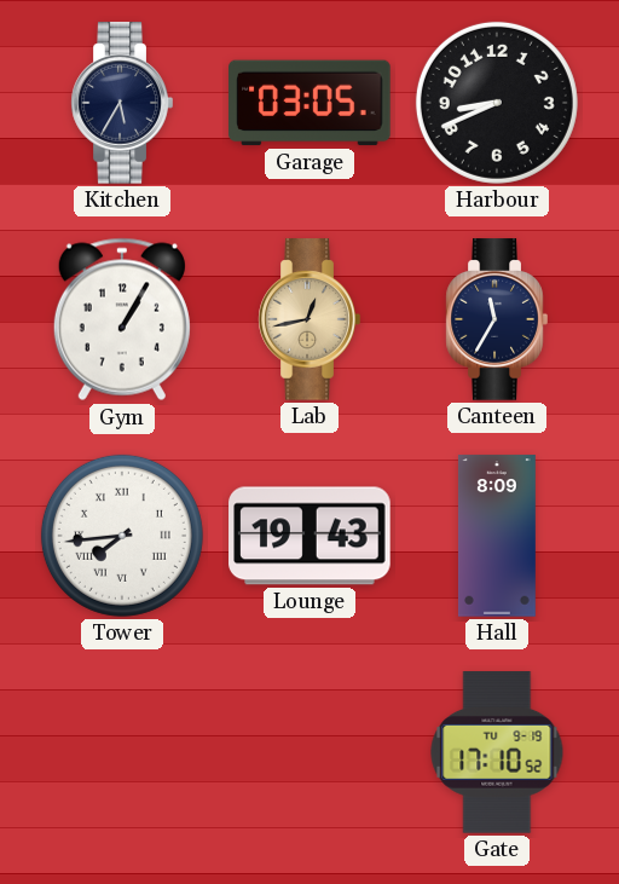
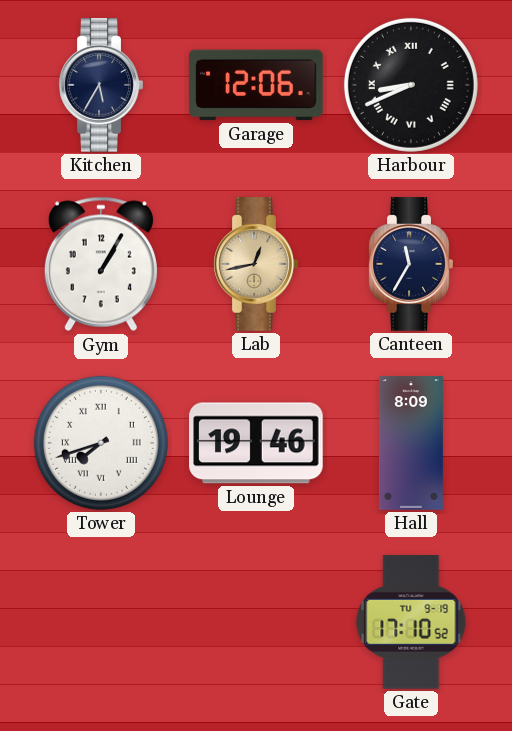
Garage: 03:05 -> 12:06
Harbour numerals: Arabic -> Roman
Tower: 7:44 -> 7:42
Lounge: 19:43 -> 19:46
